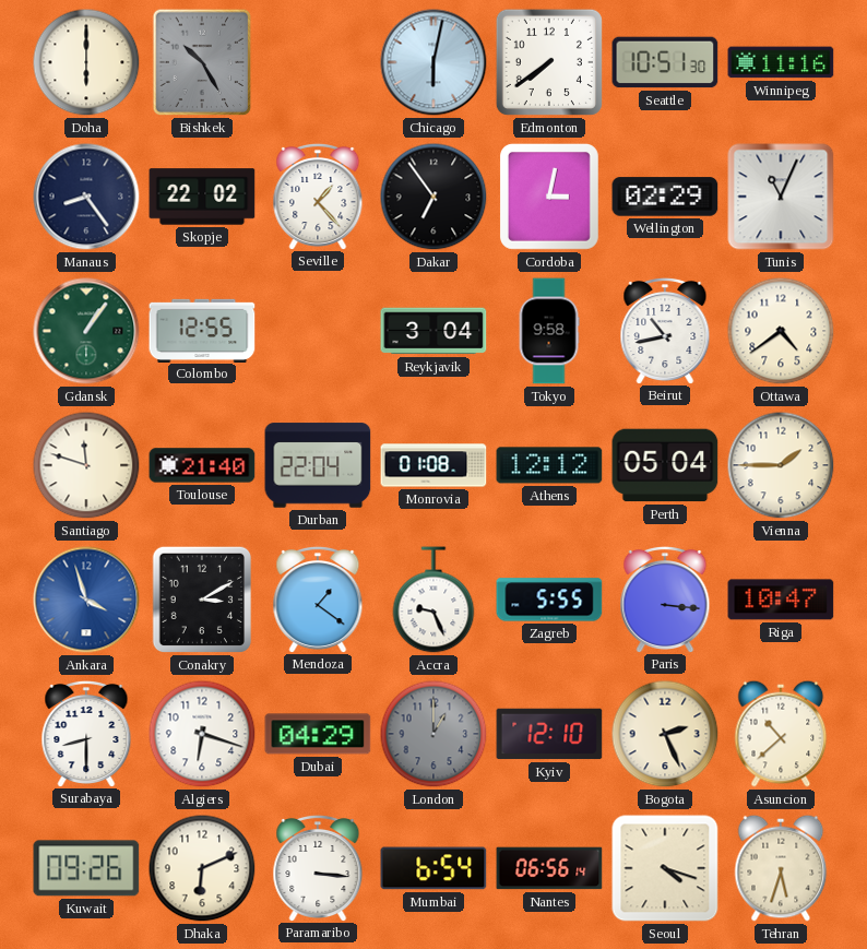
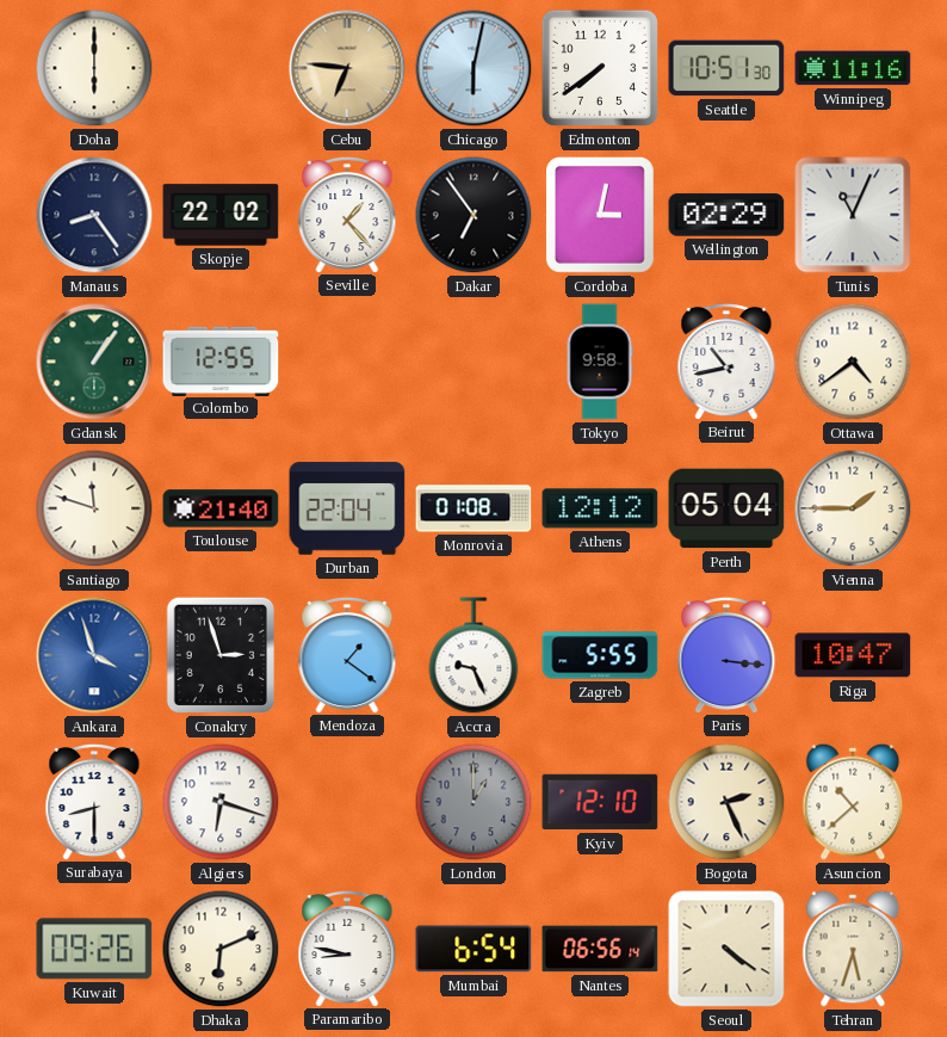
Bishkek: 10:25 -> none
Cebu: none -> 6:46
Reykjavik: 3:04 -> none
Conakry: 3:10 -> 2:57
Dubai: 04:29 -> none
Paramaribo: 3:16 -> 8:47
Seoul: 4:18 -> 4:21
